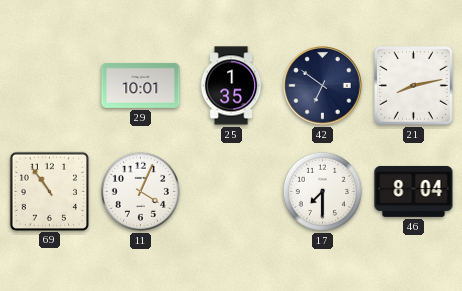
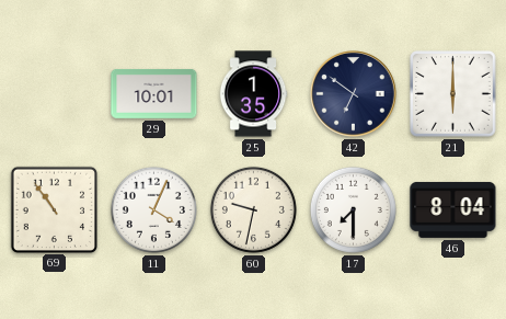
21: 8:13 -> 6:00
60: none -> 9:32
